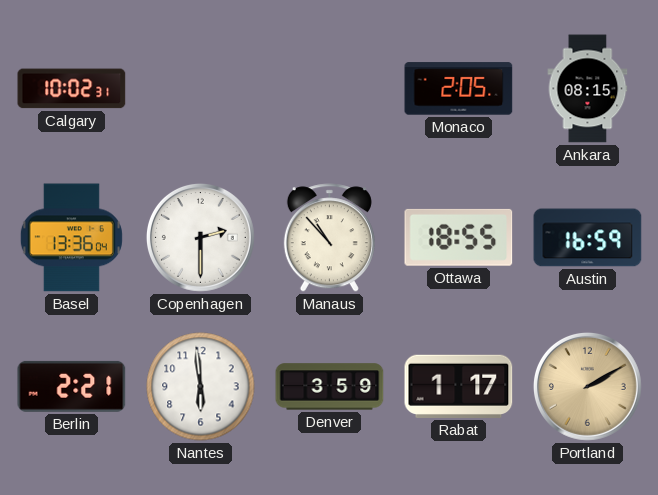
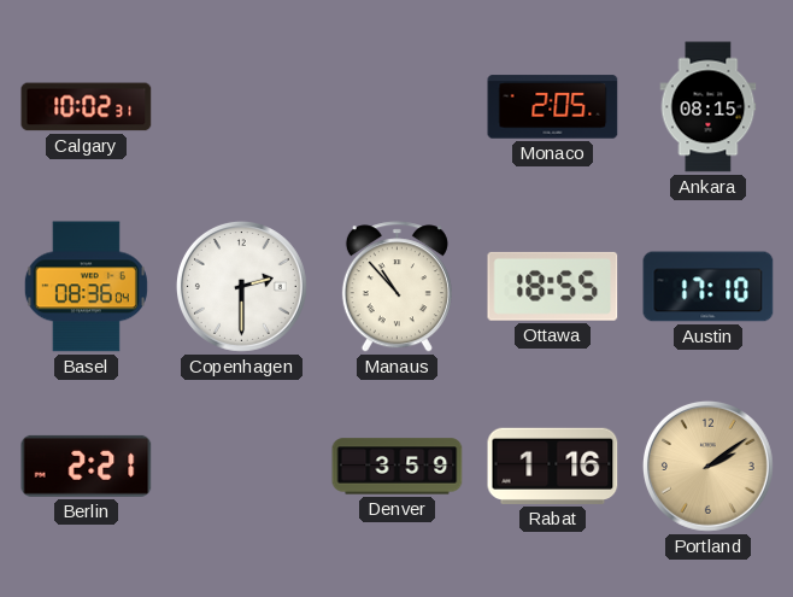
Basel: 13:36 -> 08:36
Austin: 16:59 -> 17:10
Nantes: 5:59 -> none
Rabat: 1:17 -> 1:16
Portland: 2:10 -> 2:09
